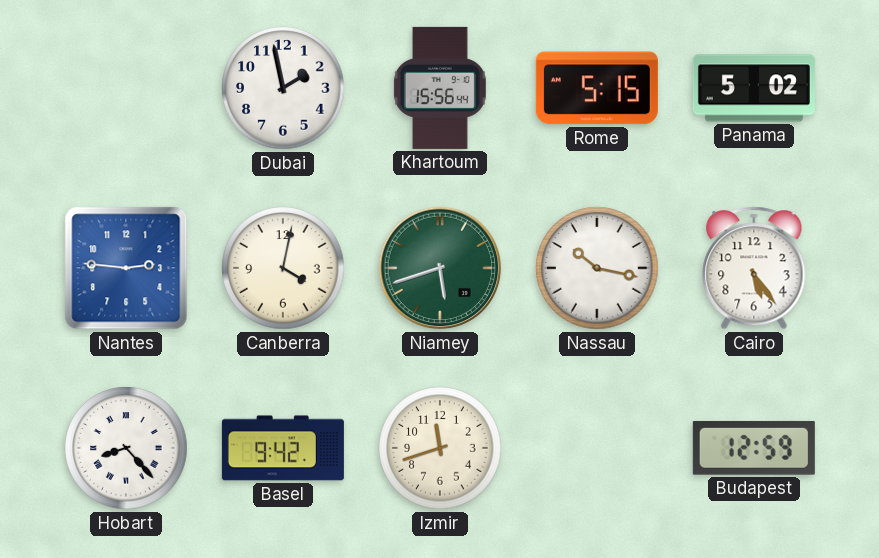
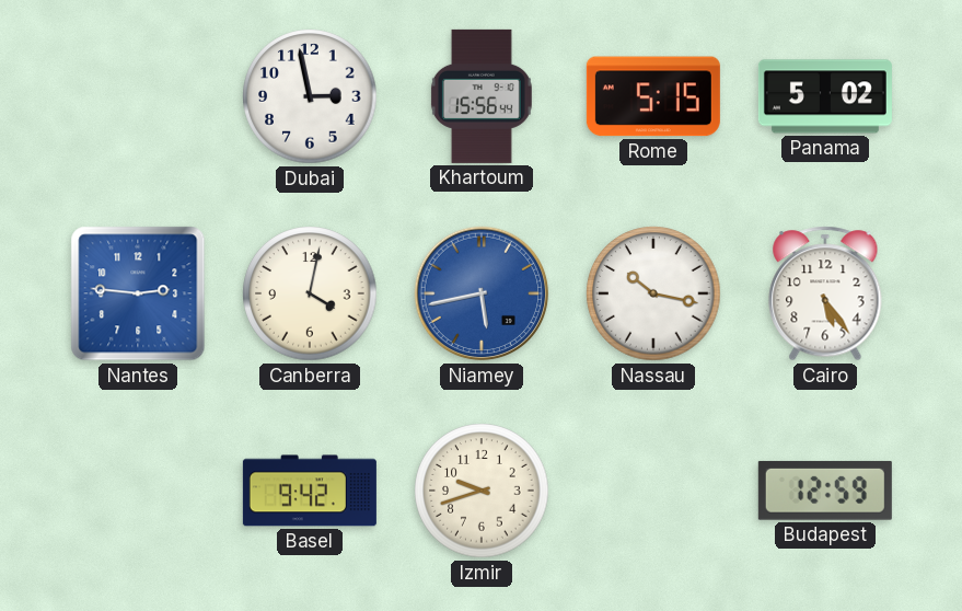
Dubai: 1:58 -> 2:58
Niamey: 5:42 -> 5:43
Niamey dial: green -> blue
Hobart: 8:23 -> none
Izmir: 11:42 -> 9:42
